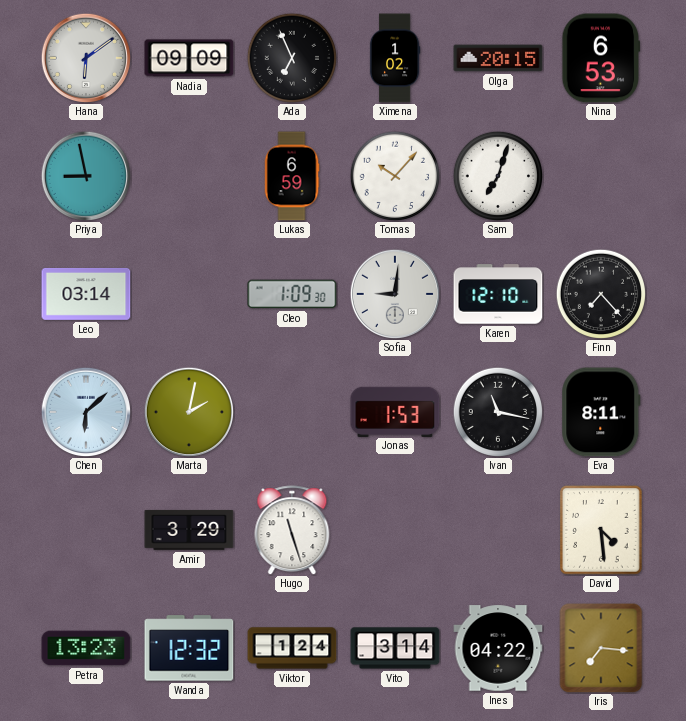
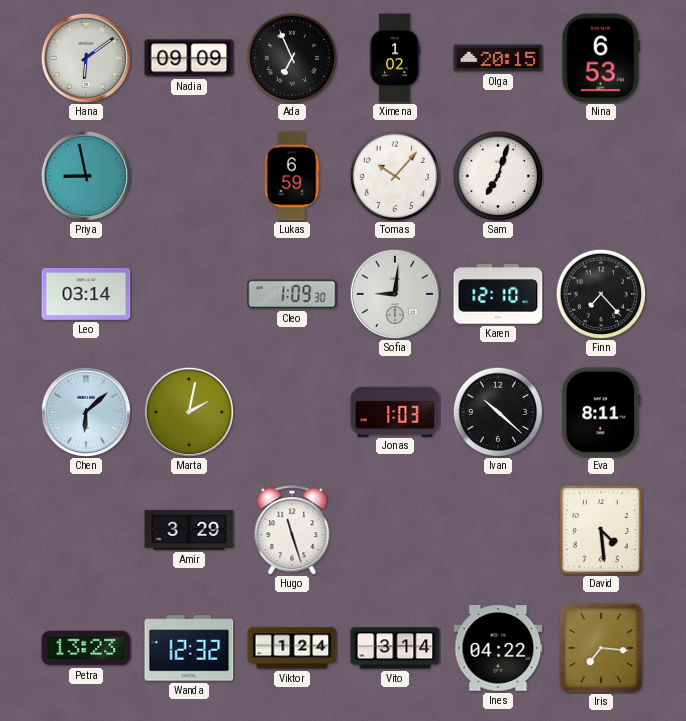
Jonas: 1:53 -> 1:03
Ivan: 11:17 -> 10:22
